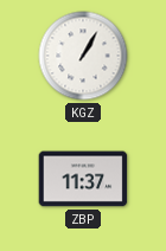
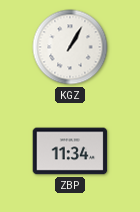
ZBP: 11:37 -> 11:34
